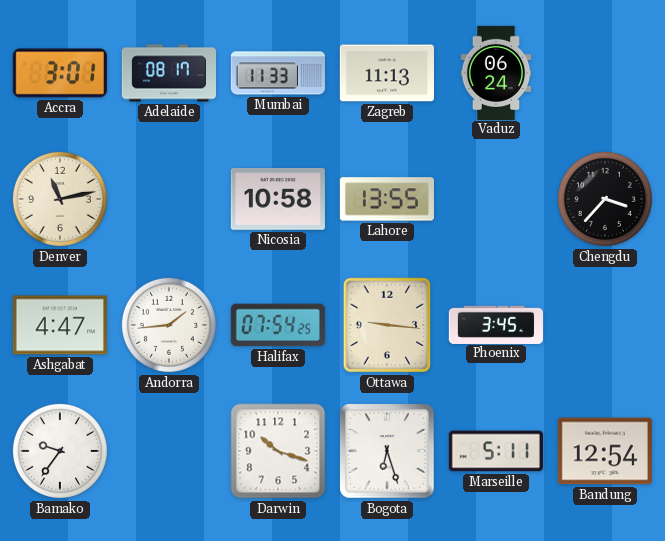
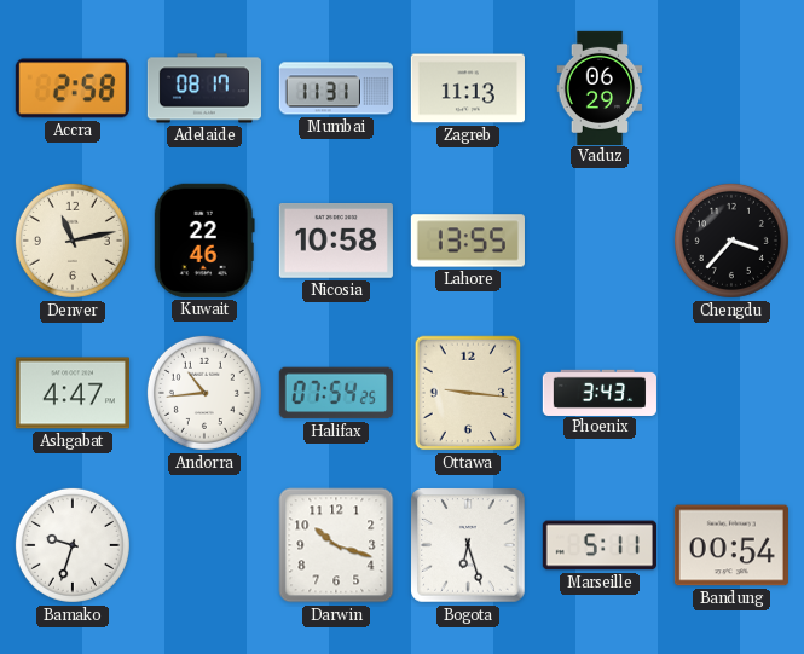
Accra: 3:01 -> 2:58
Mumbai: 11:33 -> 11:31
Vaduz: 06:24 -> 06:29
Kuwait: none -> 22:46
Andorra: 1:44 -> 10:44
Phoenix: 3:45 -> 3:43
Bamako: 9:36 -> 9:33
Bandung: 12:54 -> 00:54
